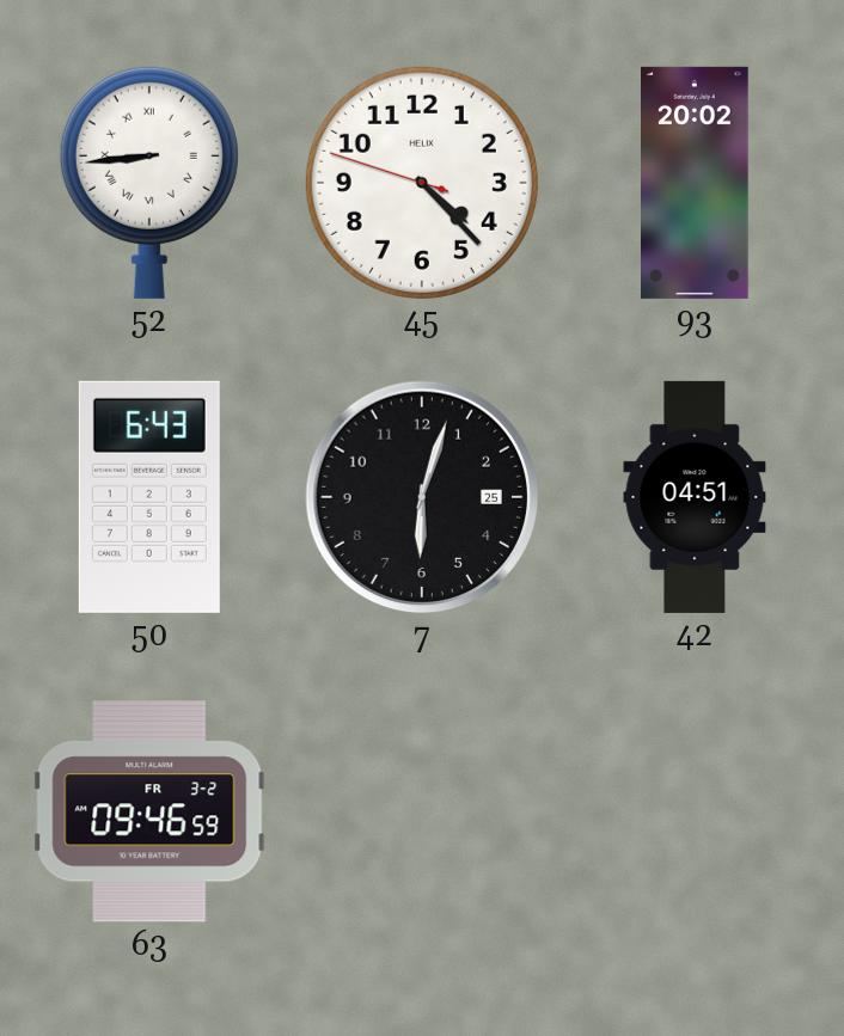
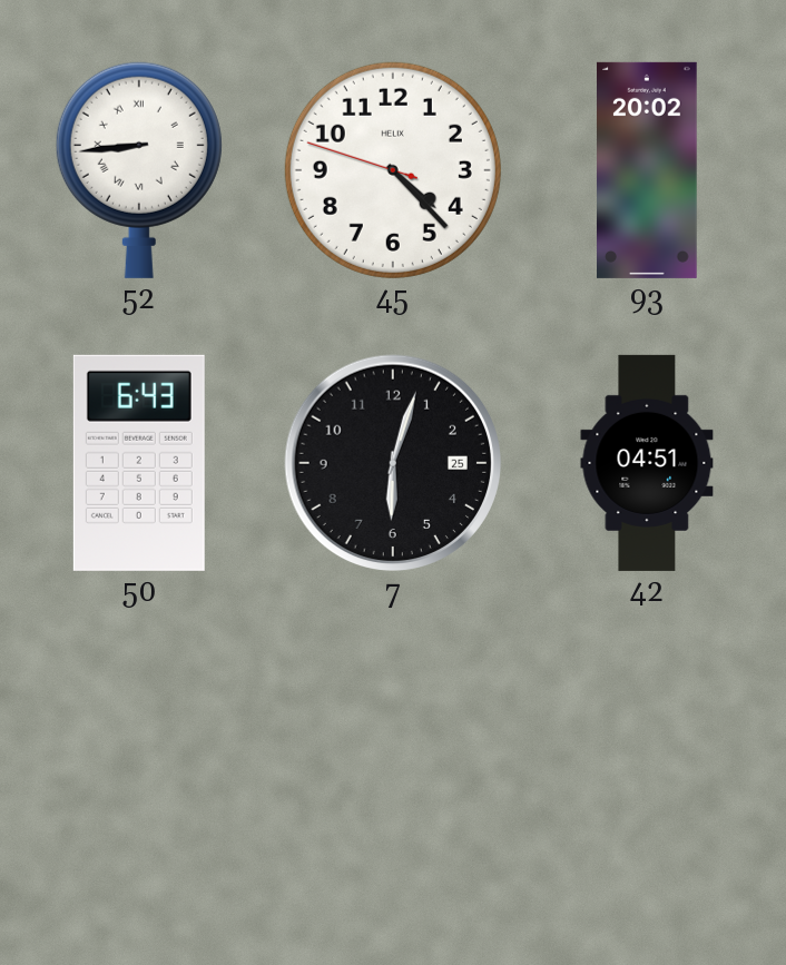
63: 09:46 -> none
